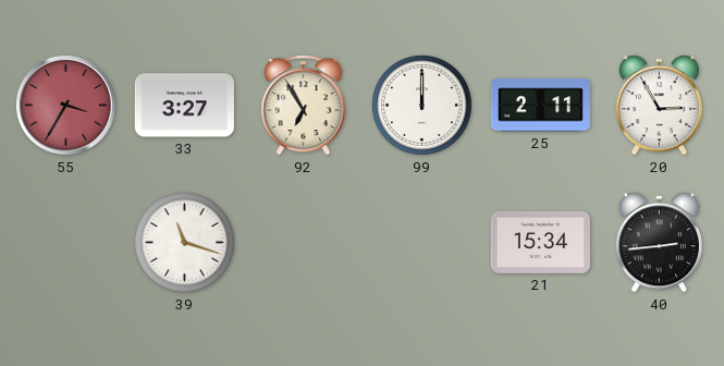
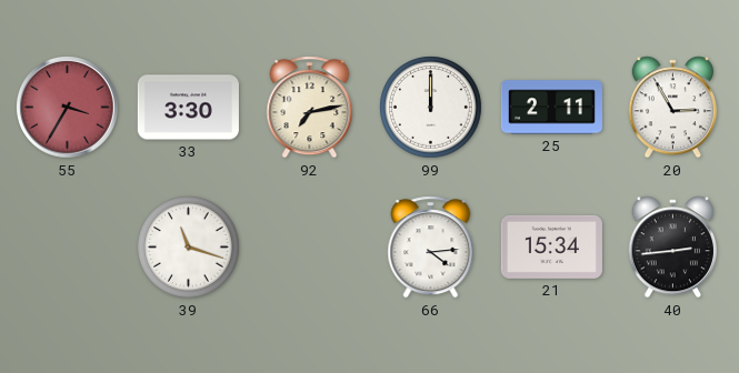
33: 3:27 -> 3:30
92: 6:55 -> 7:13
66: none -> 4:14
